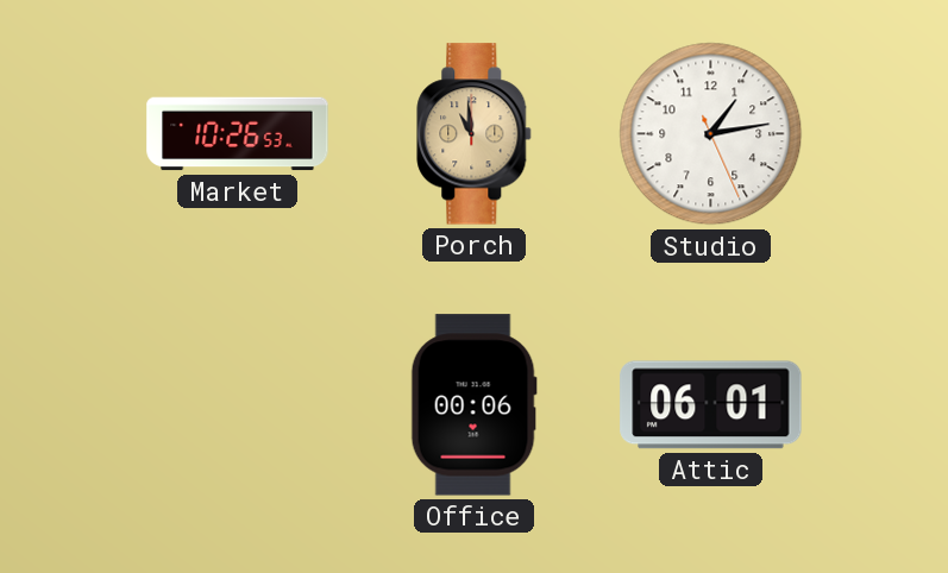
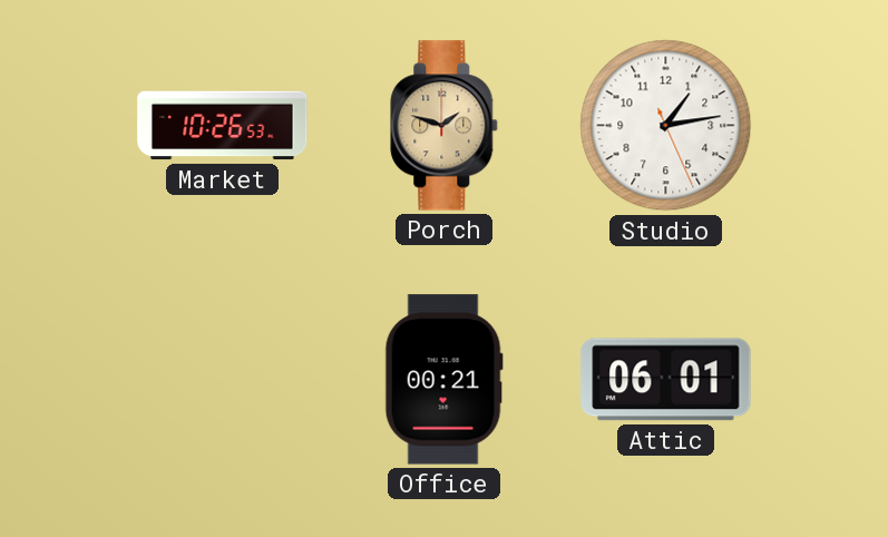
Porch: 10:59 -> 1:48
Office: 00:06 -> 00:21
